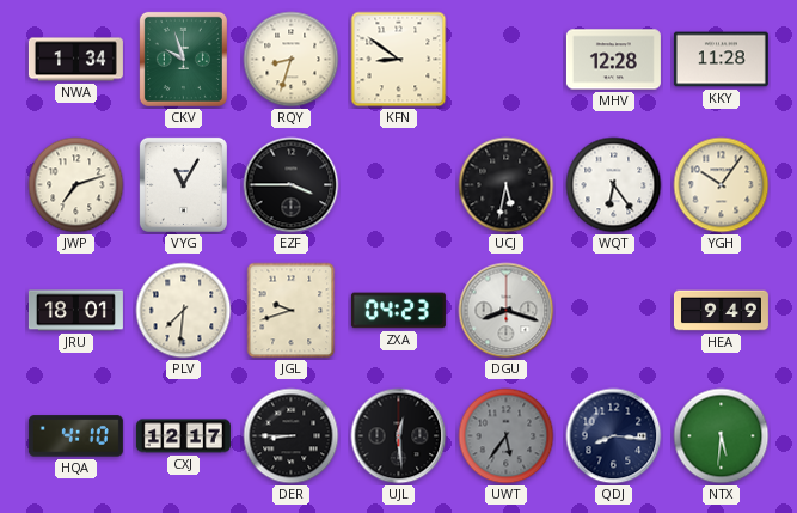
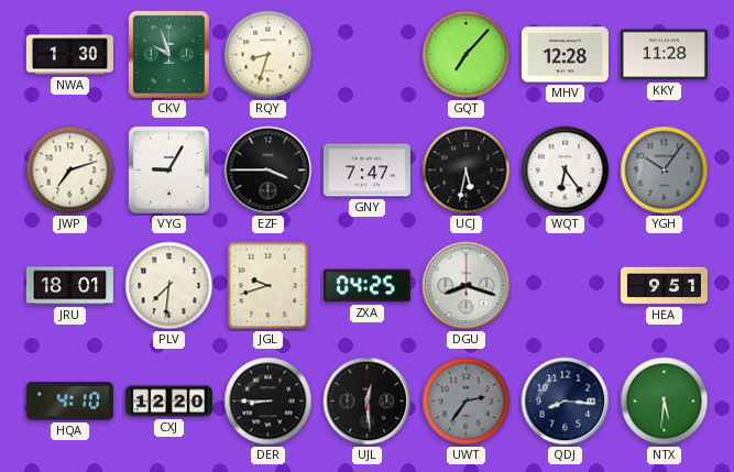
NWA: 1:34 -> 1:30
KFN: 8:51 -> none
GQT: none -> 7:07
VYG: 11:05 -> 9:05
GNY: none -> 7:47
YGH dial: cream -> grey
ZXA: 04:23 -> 04:25
HEA: 9:49 -> 9:51
CXJ: 12:17 -> 12:20
UWT: 5:36 -> 2:36
